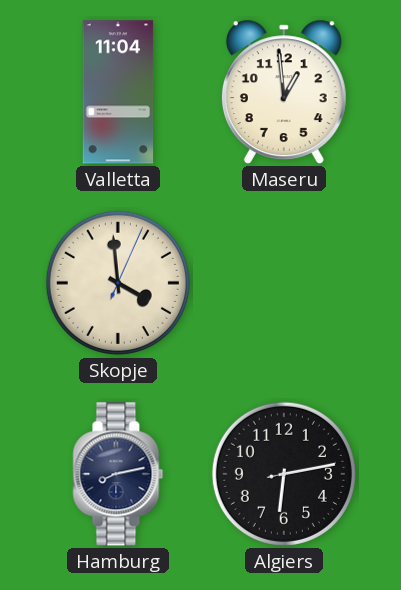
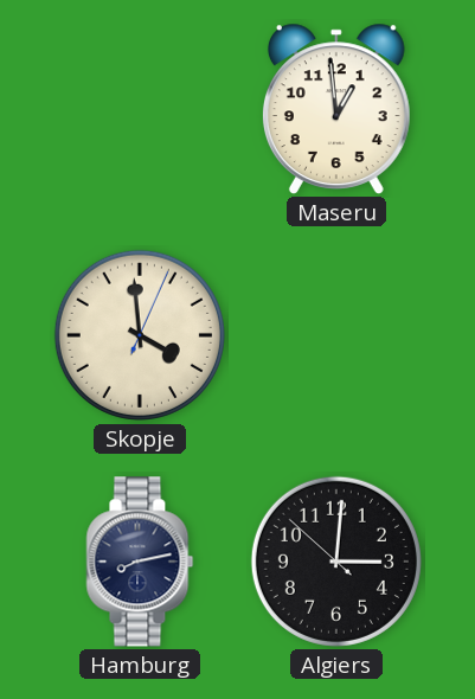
Valletta: 11:04 -> none
Algiers: 6:13 -> 3:00
